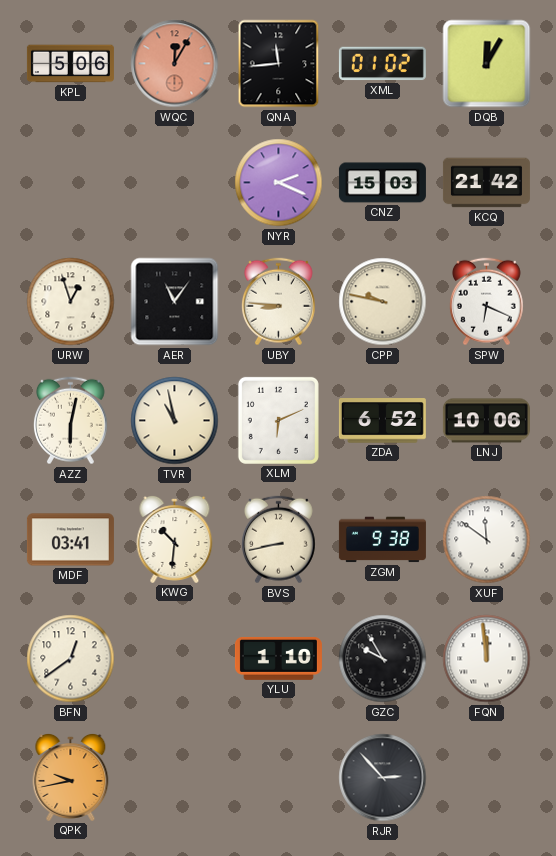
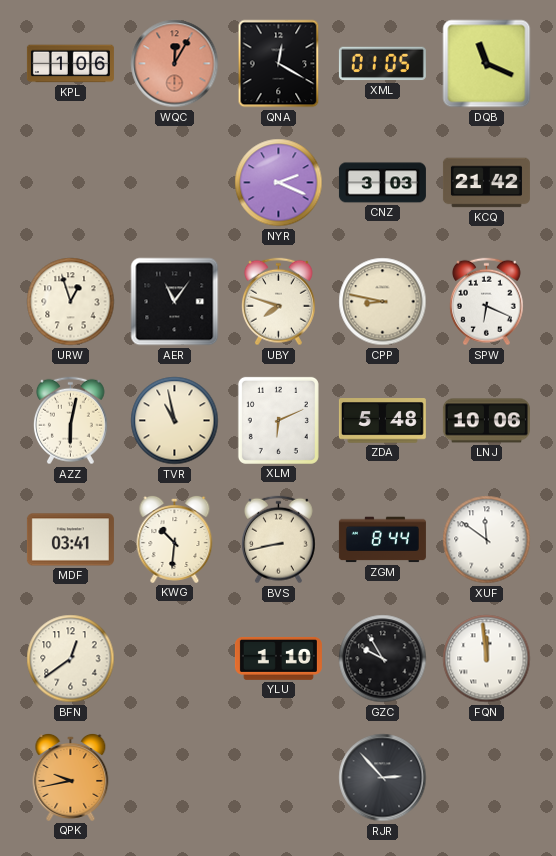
KPL: 5:06 -> 1:06
QNA: 11:44 -> 12:20
XML: 01:02 -> 01:05
DQB: 12:05 -> 11:19
CNZ: 15:03 -> 3:03
UBY: 8:46 -> 7:48
CPP: 9:47 -> 8:47
ZDA: 6:52 -> 5:48
ZGM: 9:38 -> 8:44
